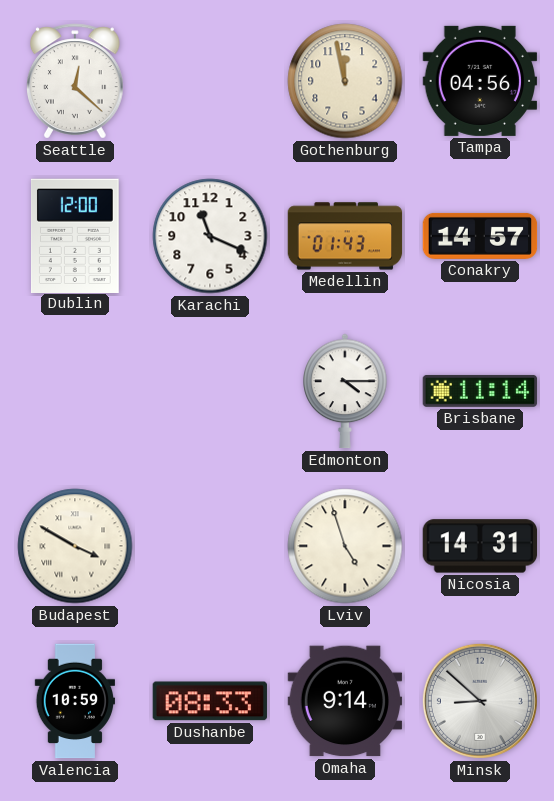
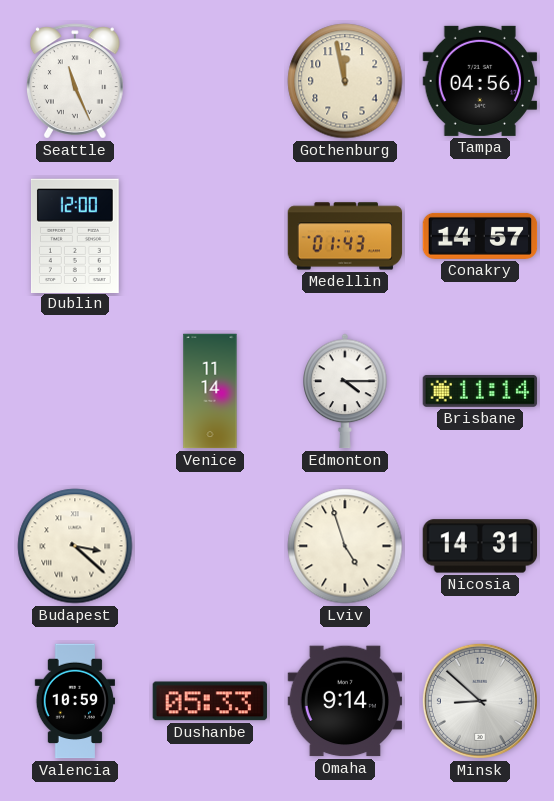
Seattle: 12:22 -> 11:26
Karachi: 11:19 -> none
Venice: none -> 11:14
Budapest: 3:50 -> 3:22
Dushanbe: 08:33 -> 05:33
